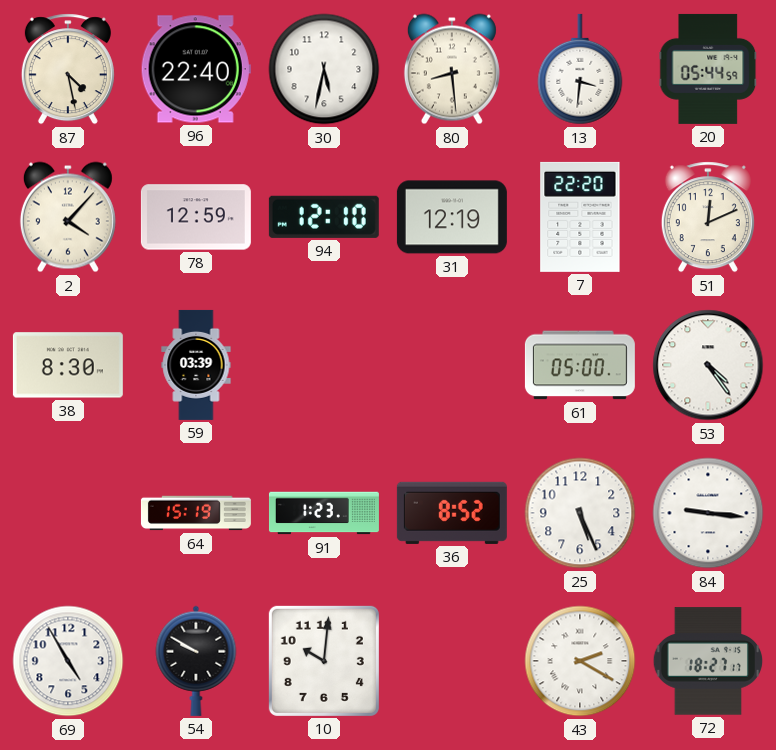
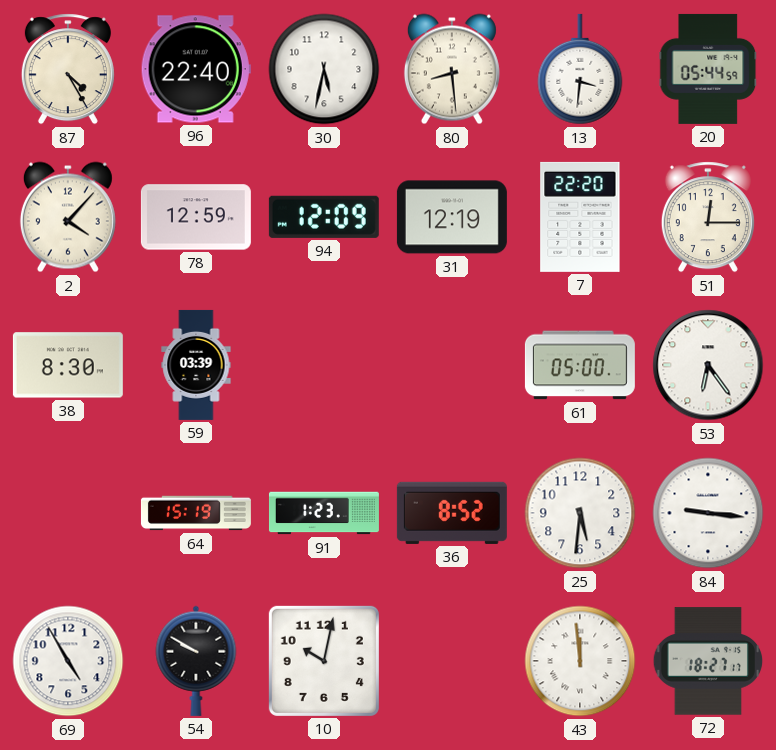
87: 4:28 -> 4:25
94: 12:10 -> 12:09
51: 12:11 -> 12:15
53: 4:24 -> 6:24
25: 5:26 -> 5:31
10: 10:01 -> 10:02
43: 2:20 -> 11:59
